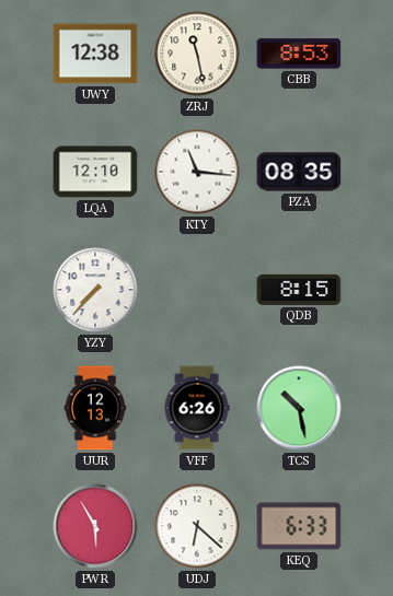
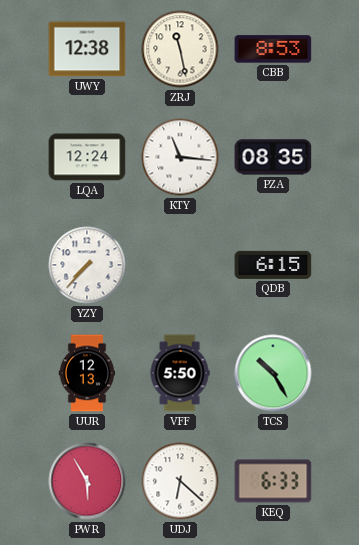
LQA: 12:10 -> 12:24
QDB: 8:15 -> 6:15
VFF: 6:26 -> 5:50
TCS: 10:28 -> 10:25
